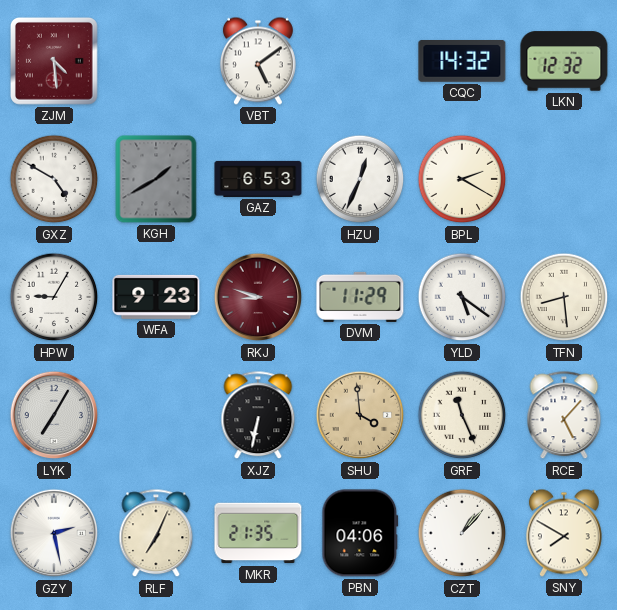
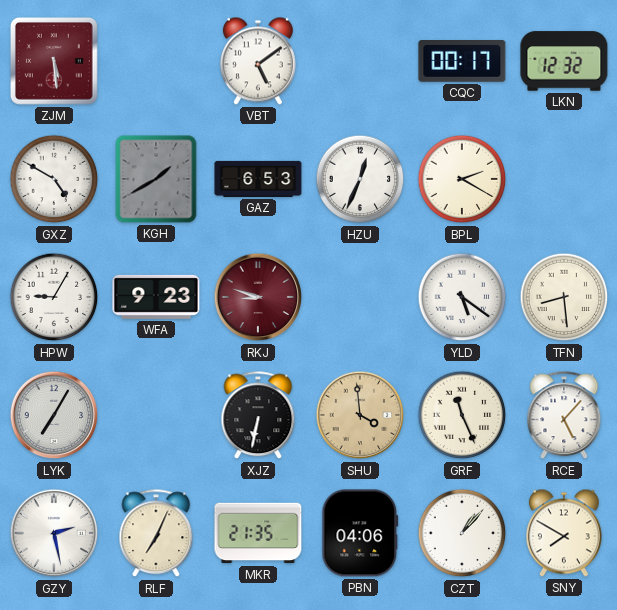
ZJM: 4:29 -> 5:29
CQC: 14:32 -> 00:17
DVM: 11:29 -> none
